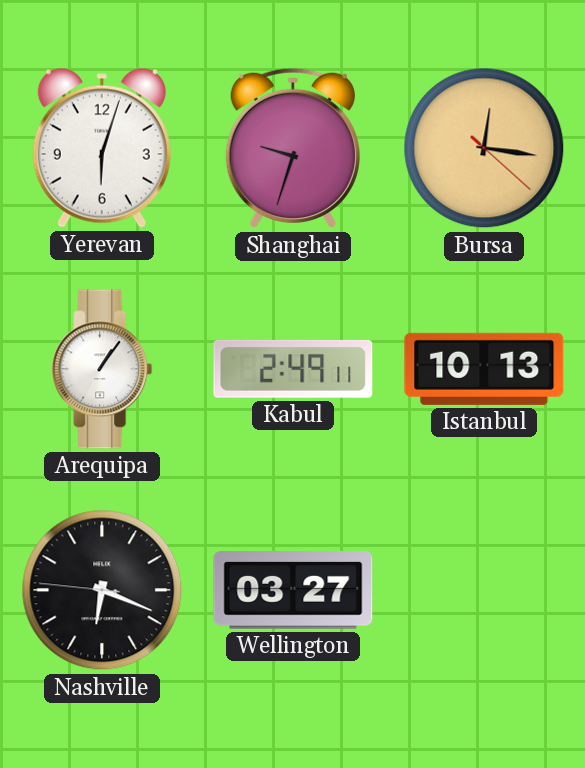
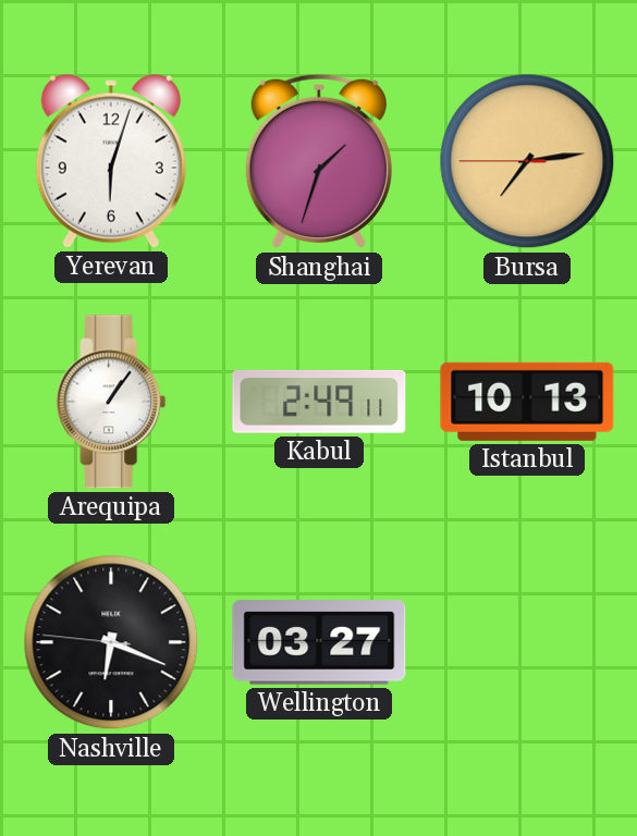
Shanghai: 9:33 -> 1:33
Bursa: 12:16 -> 7:13
